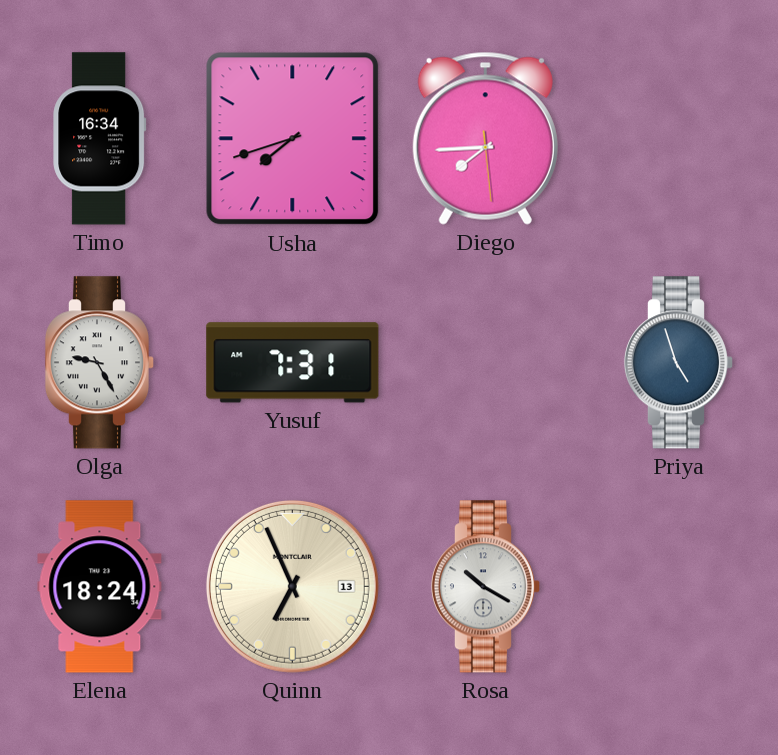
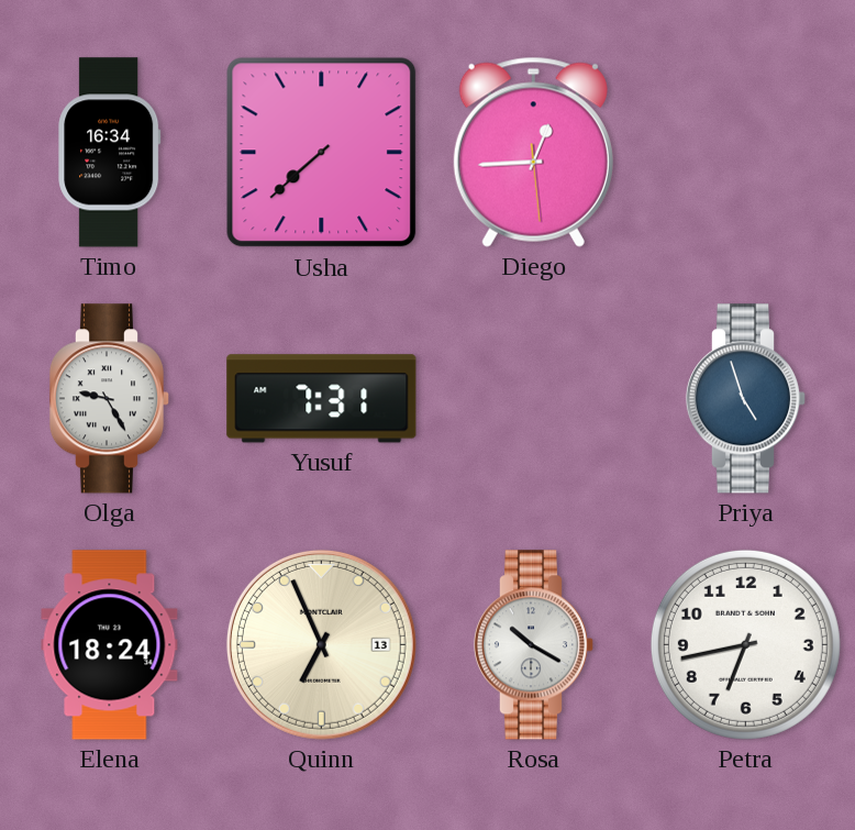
Usha: 7:42 -> 7:38
Diego: 7:44 -> 12:44
Petra: none -> 6:43
